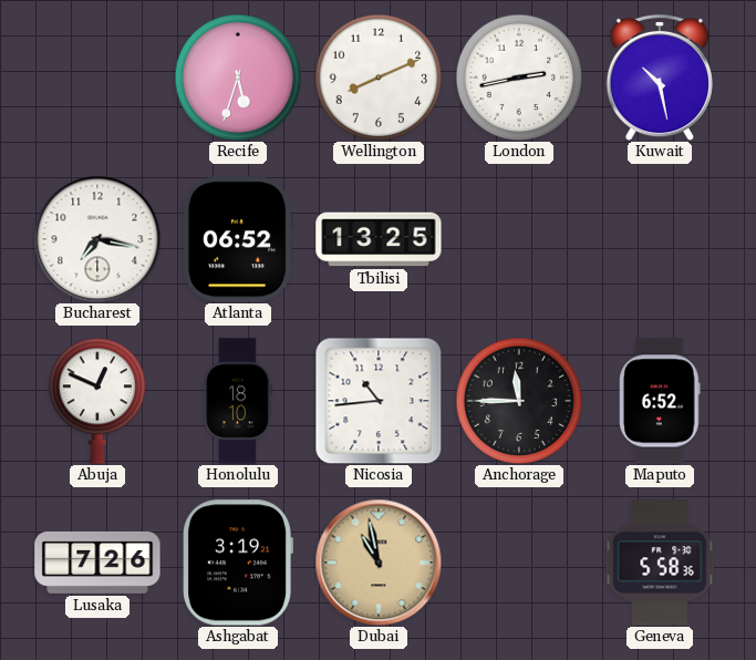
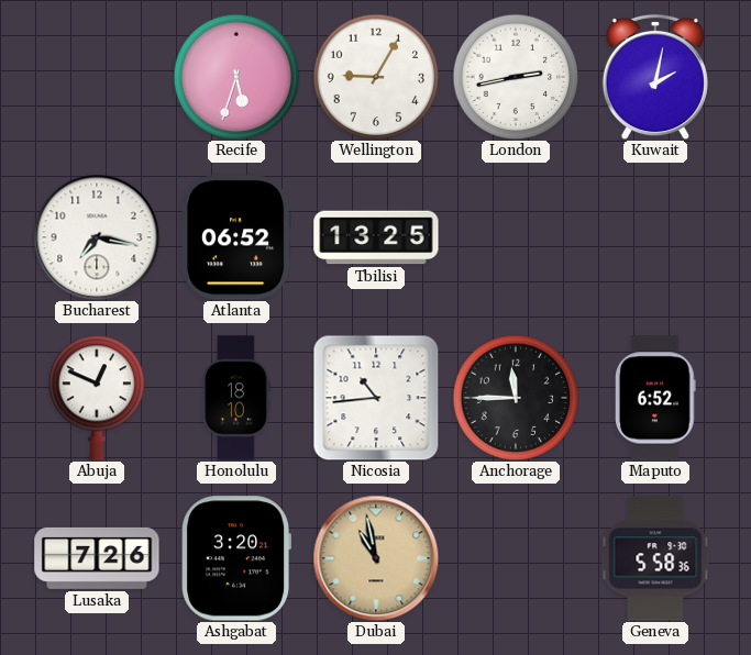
Wellington: 8:11 -> 9:05
Kuwait: 10:28 -> 2:02
Ashgabat: 3:19 -> 3:20
